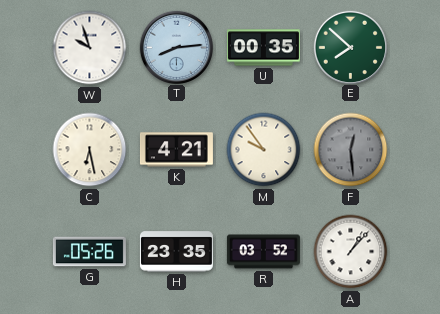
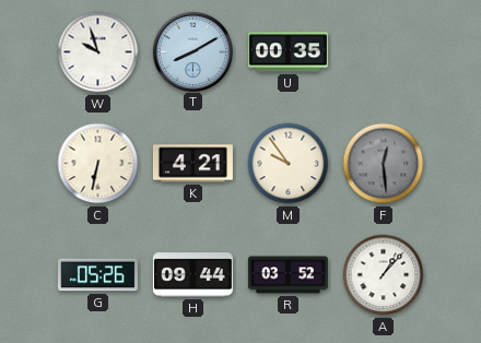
T: 8:14 -> 8:10
E: 7:52 -> none
C: 6:28 -> 6:32
H: 23:35 -> 09:44
